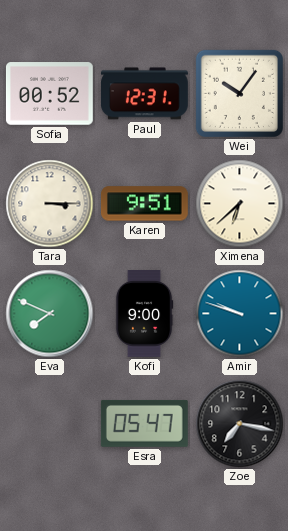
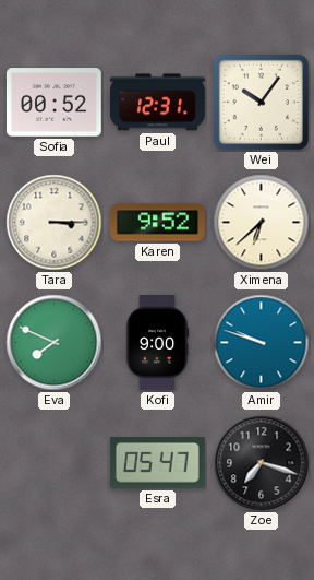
Karen: 9:51 -> 9:52
Zoe: 7:17 -> 7:18
